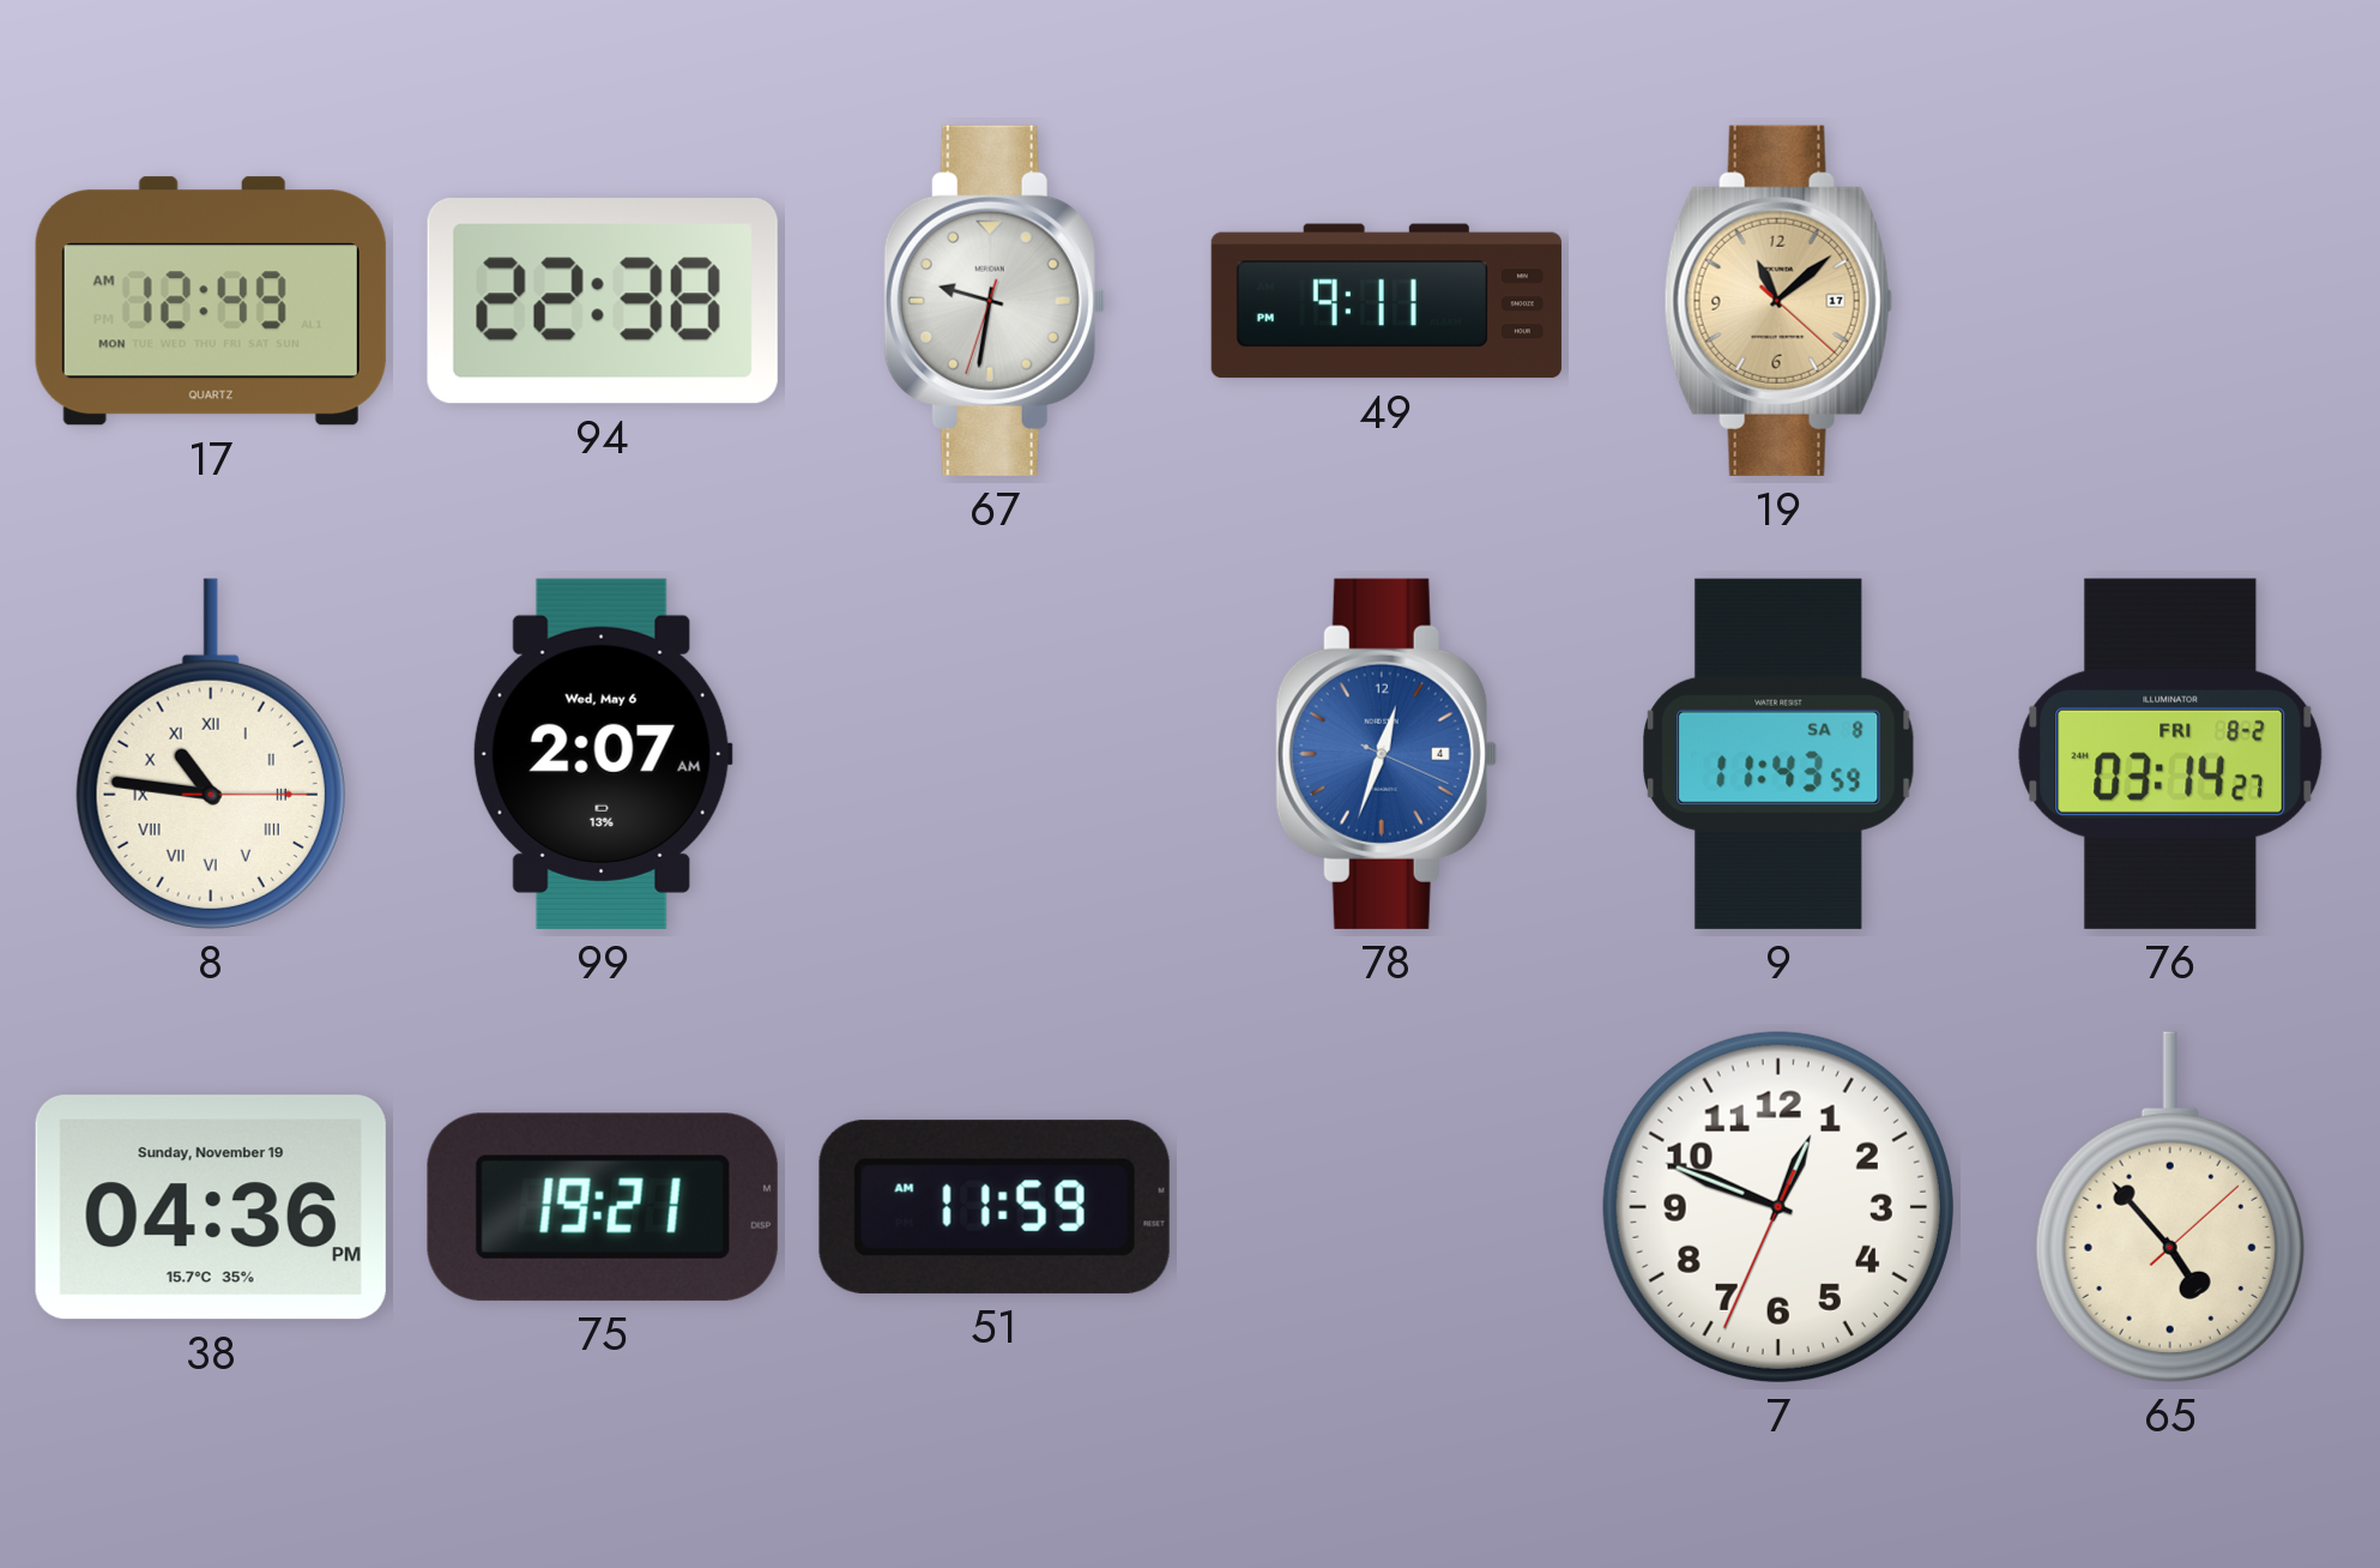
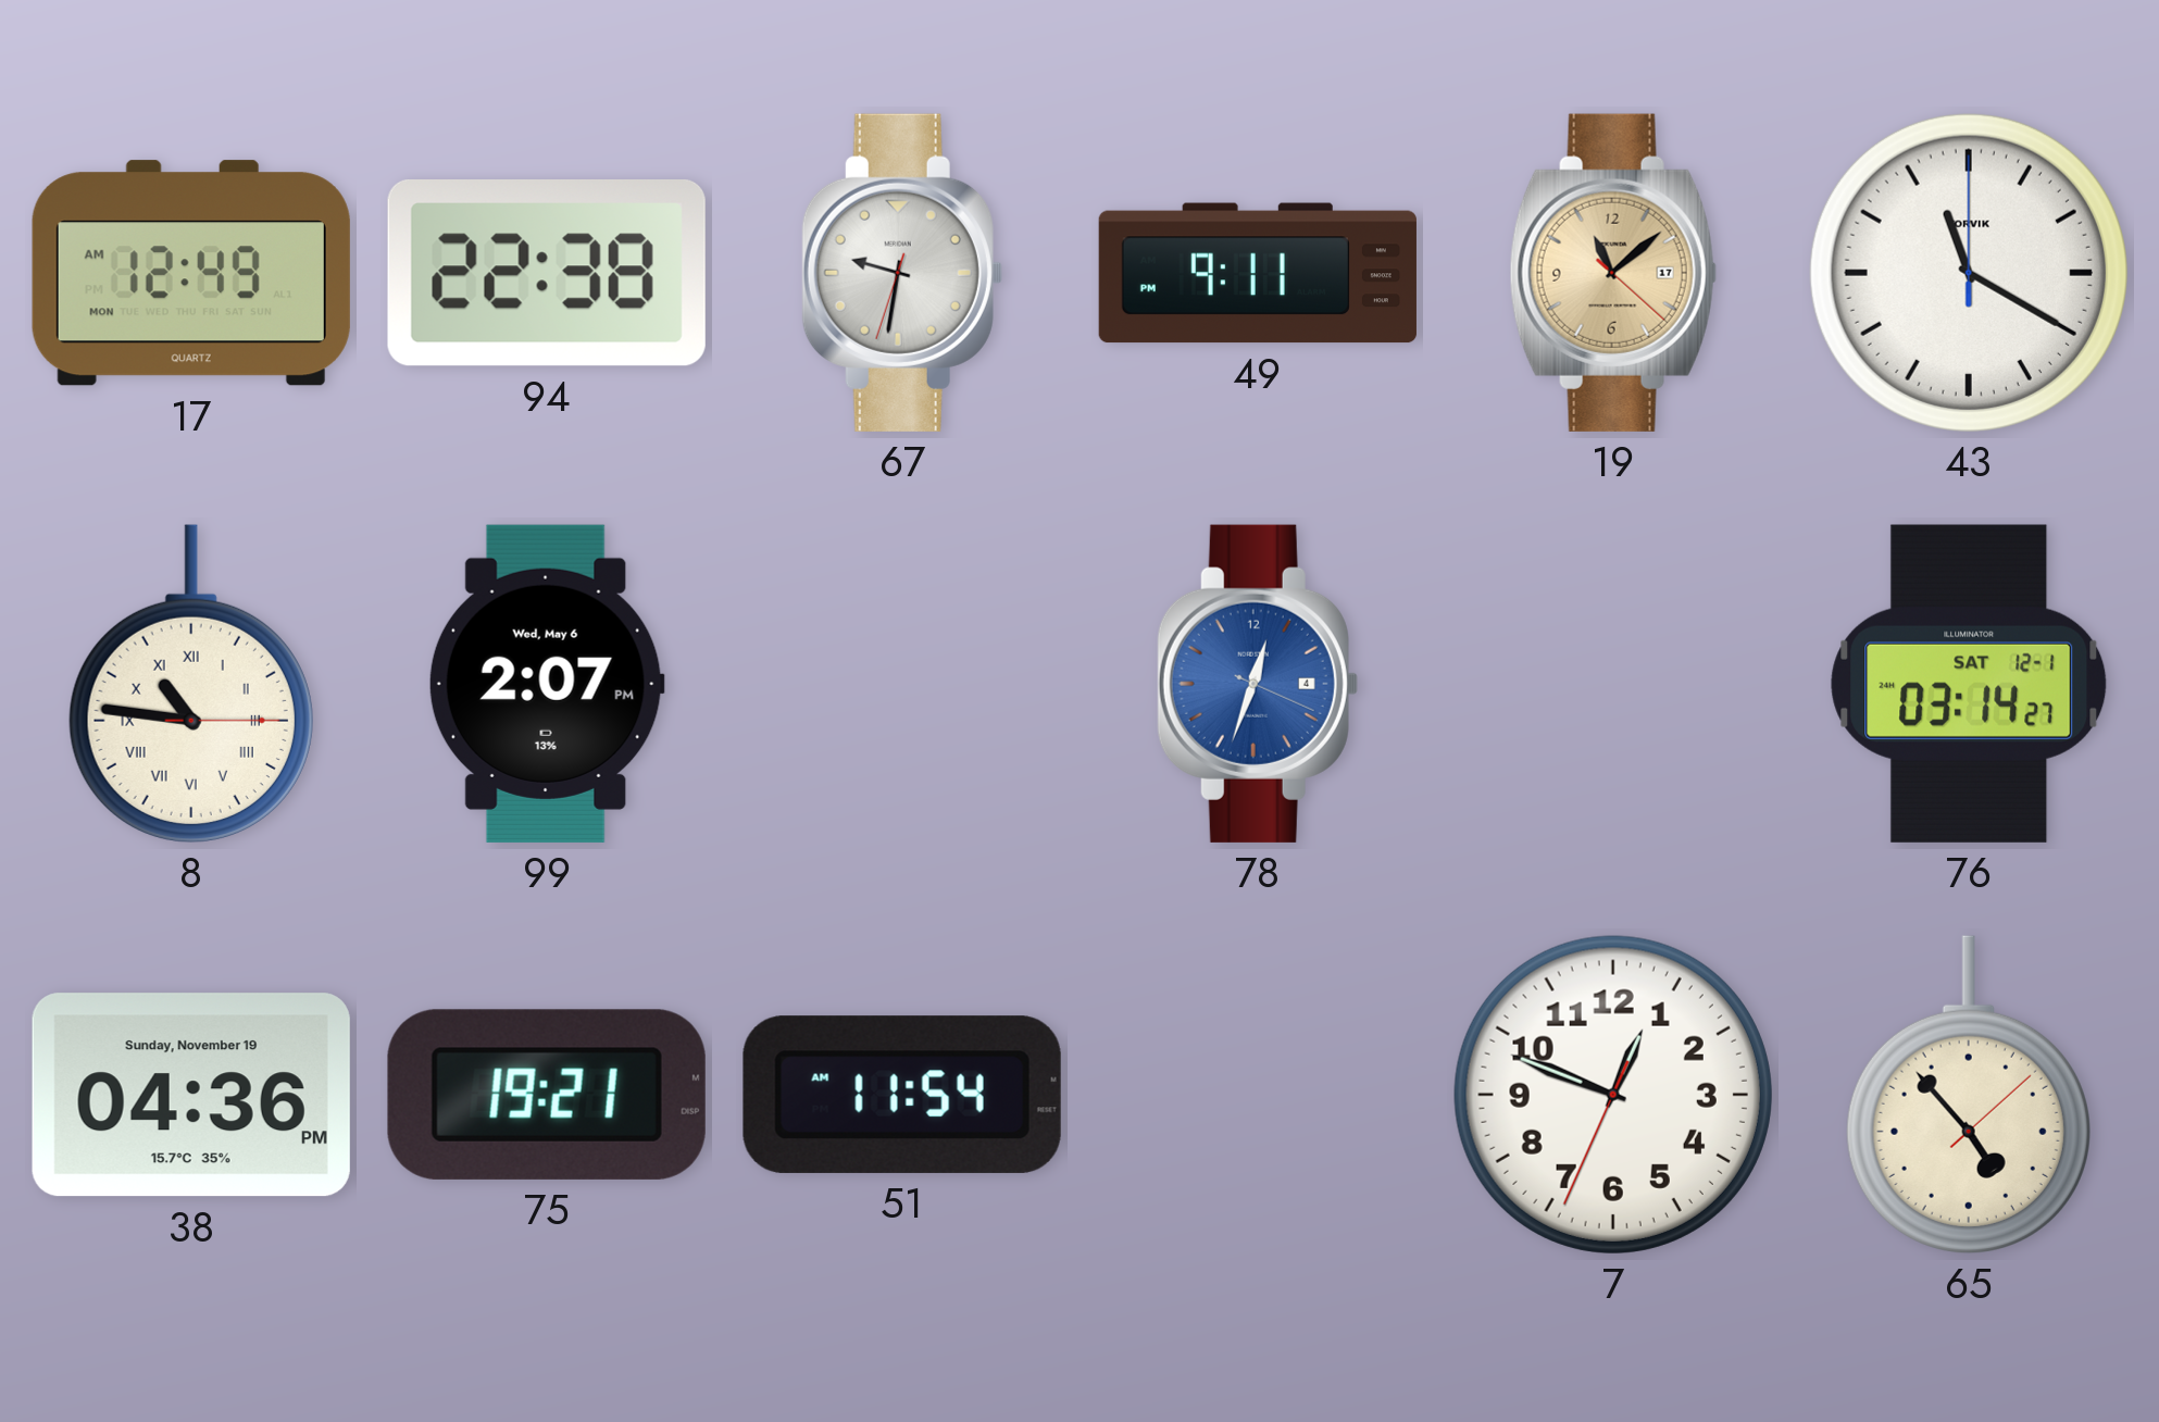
43: none -> 11:20
99: 2:07 AM -> 2:07 PM
9: 11:43 -> none
76 date: FRI 8-2 -> SAT 12-1
51: 11:59 -> 11:54
